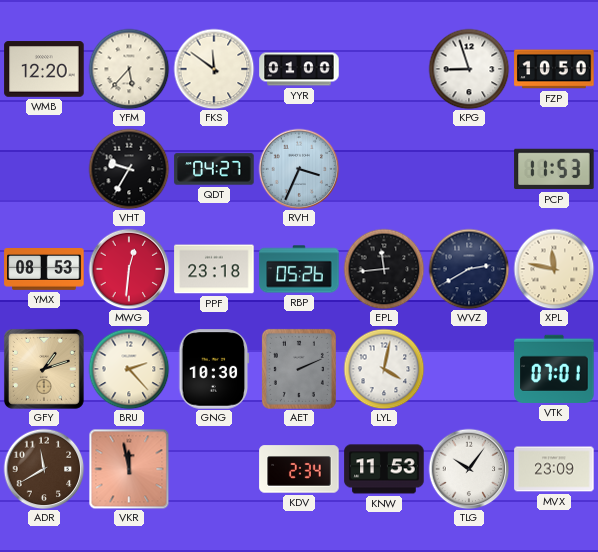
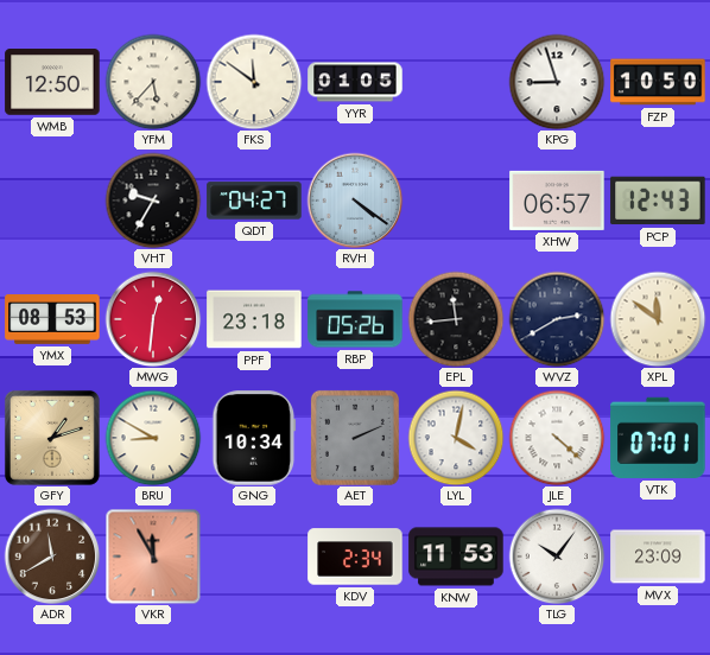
WMB: 12:20 -> 12:50
YYR: 01:00 -> 01:05
RVH: 3:34 -> 4:21
XHW: none -> 06:57
PCP: 11:53 -> 12:43
XPL: 11:47 -> 11:51
BRU: 2:23 -> 8:50
GNG: 10:30 -> 10:34
JLE: none -> 4:22
VKR: 11:58 -> 11:55
